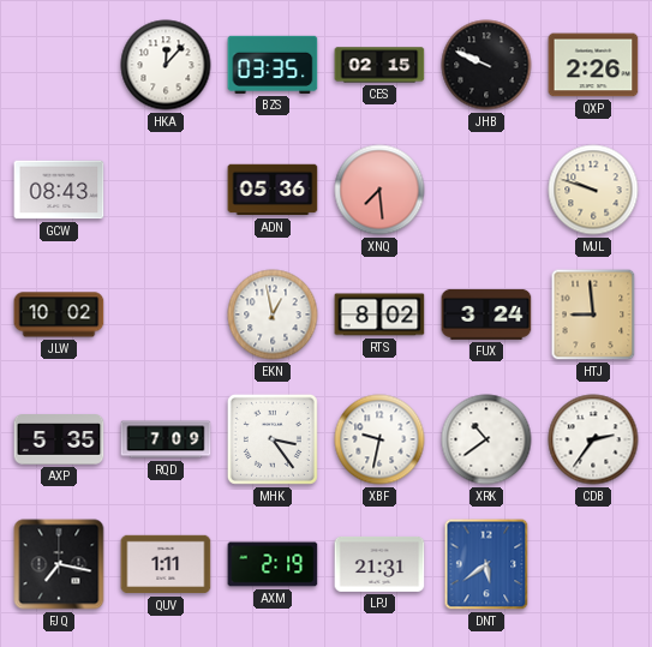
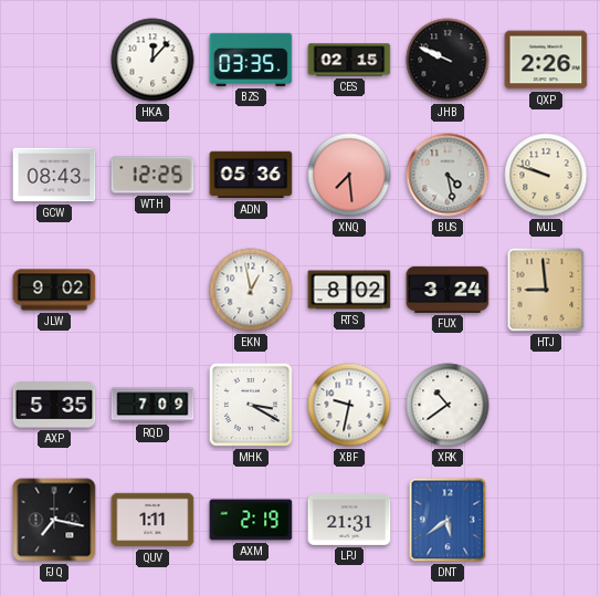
WTH: none -> 12:25
BUS: none -> 4:28
JLW: 10:02 -> 9:02
MHK: 3:24 -> 3:20
CDB: 2:36 -> none
